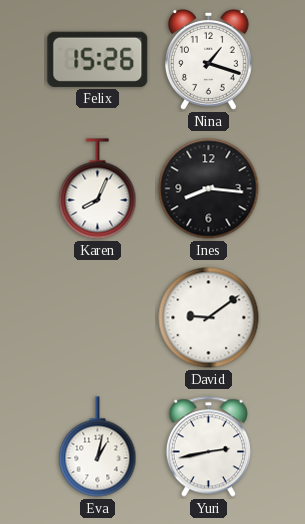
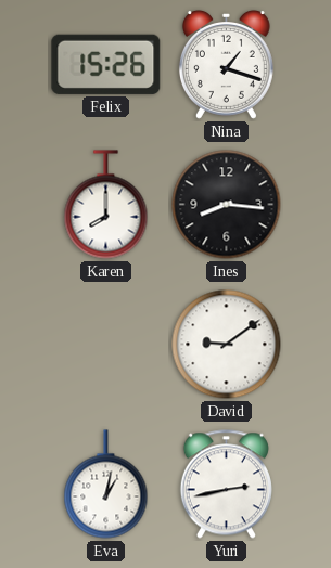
Karen: 8:04 -> 8:00
